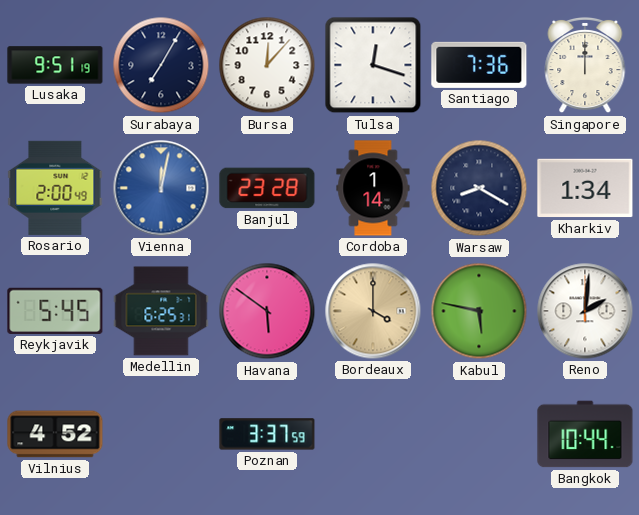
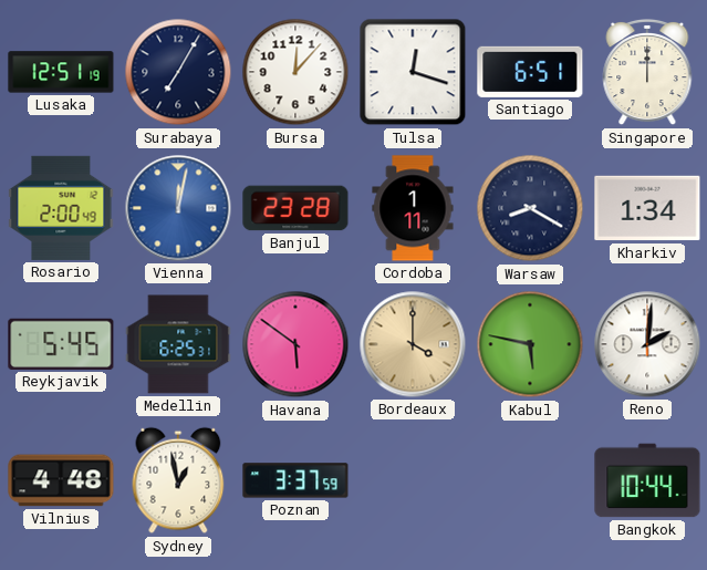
Lusaka: 9:51 -> 12:51
Santiago: 7:36 -> 6:51
Cordoba: 1:14 -> 1:11
Vilnius: 4:52 -> 4:48
Sydney: none -> 12:58
